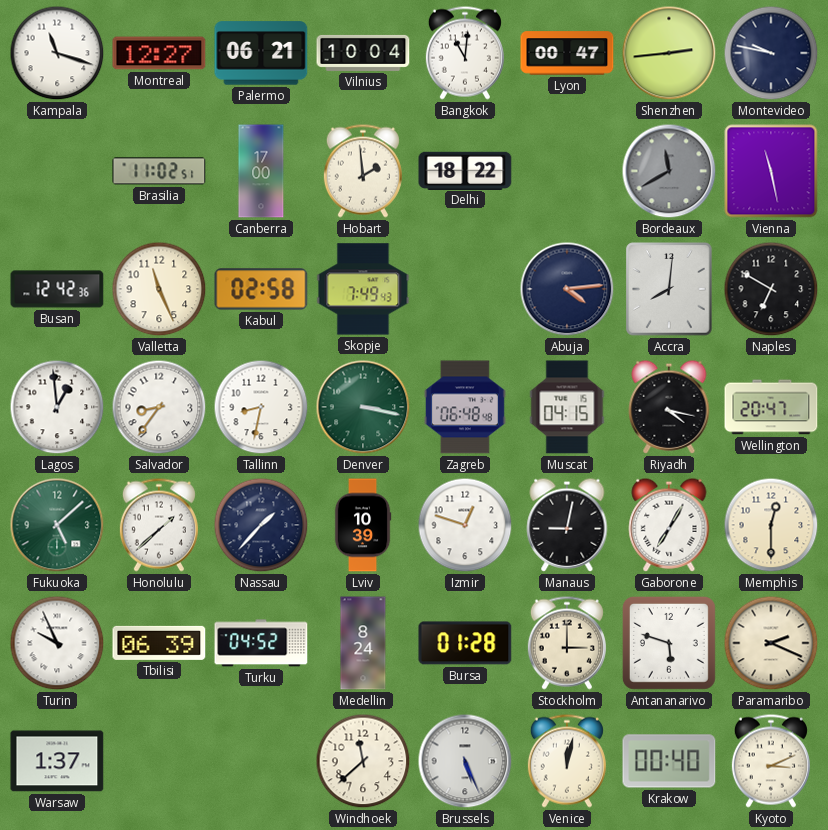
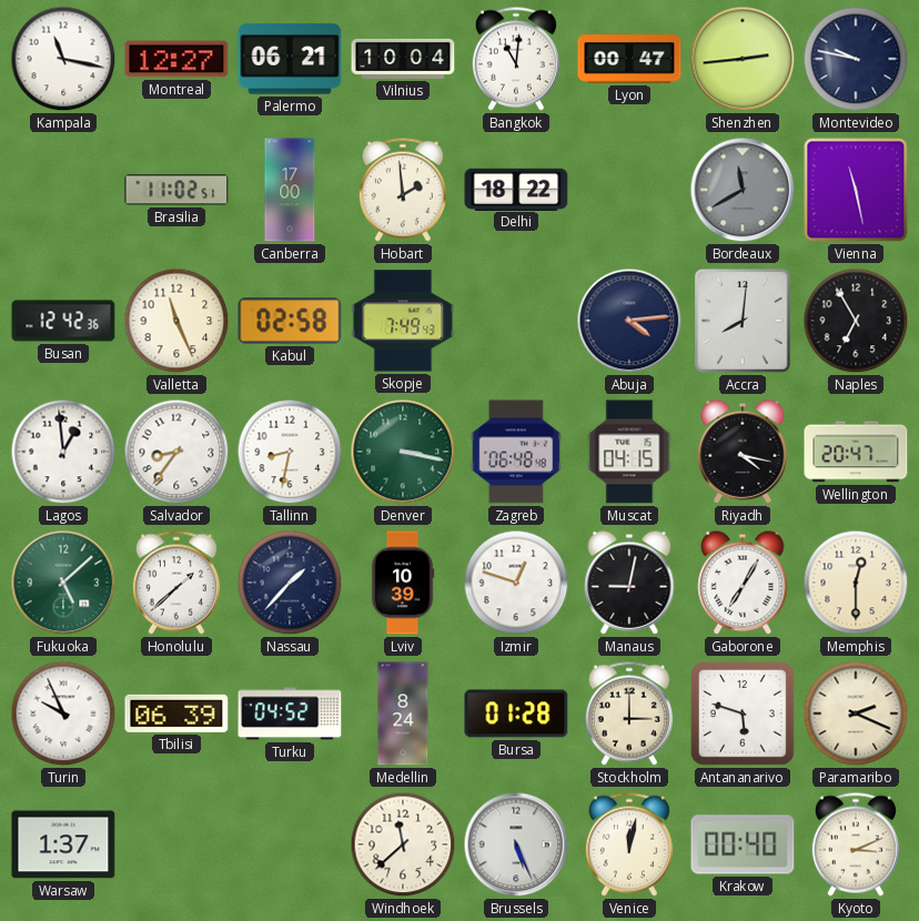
Kampala: 11:18 -> 11:17
Naples: 6:50 -> 6:55
